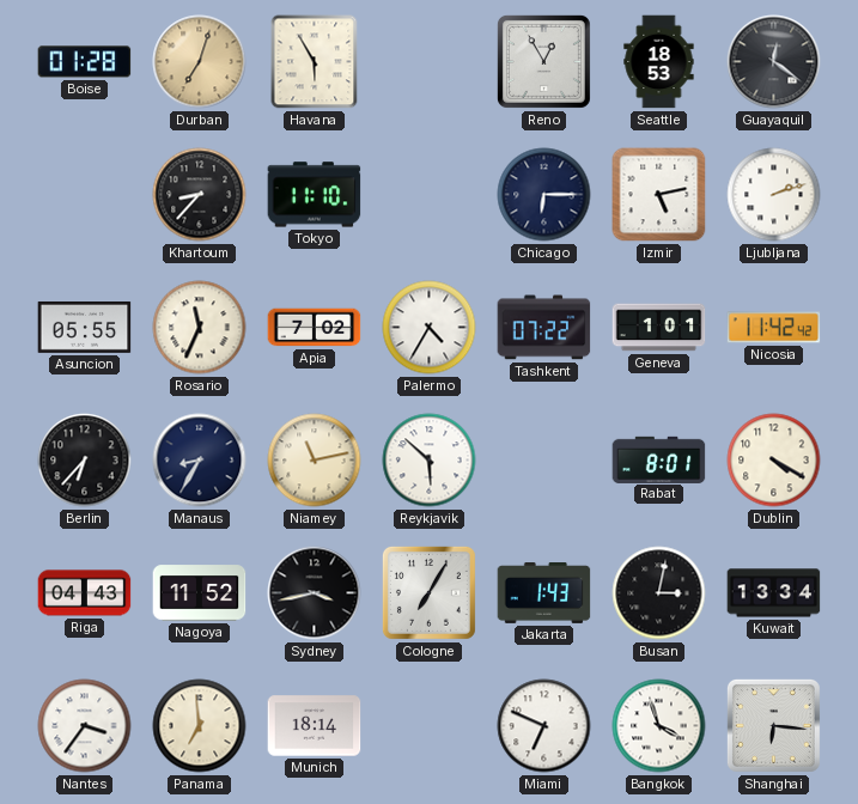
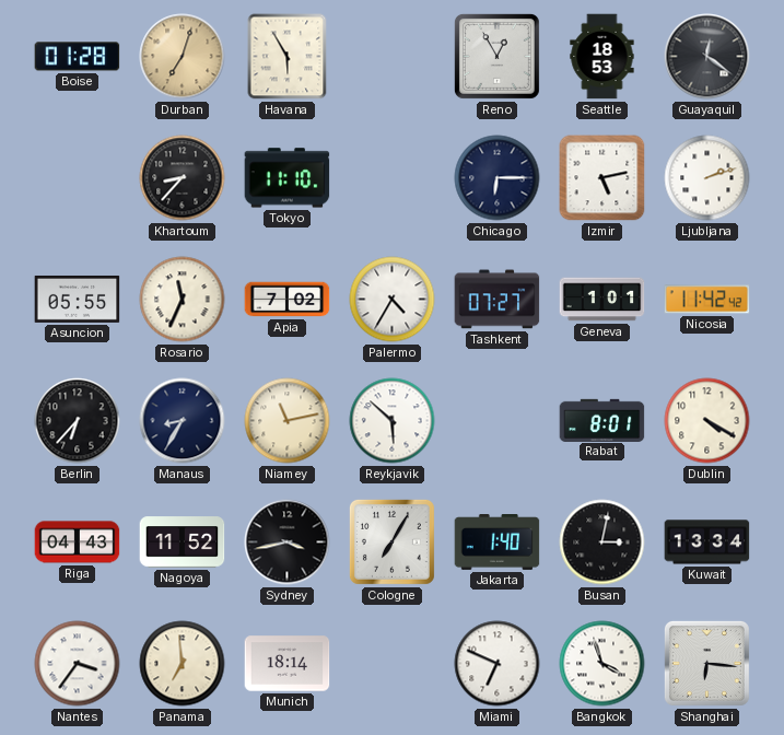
Tashkent: 07:22 -> 07:27
Jakarta: 1:43 -> 1:40
